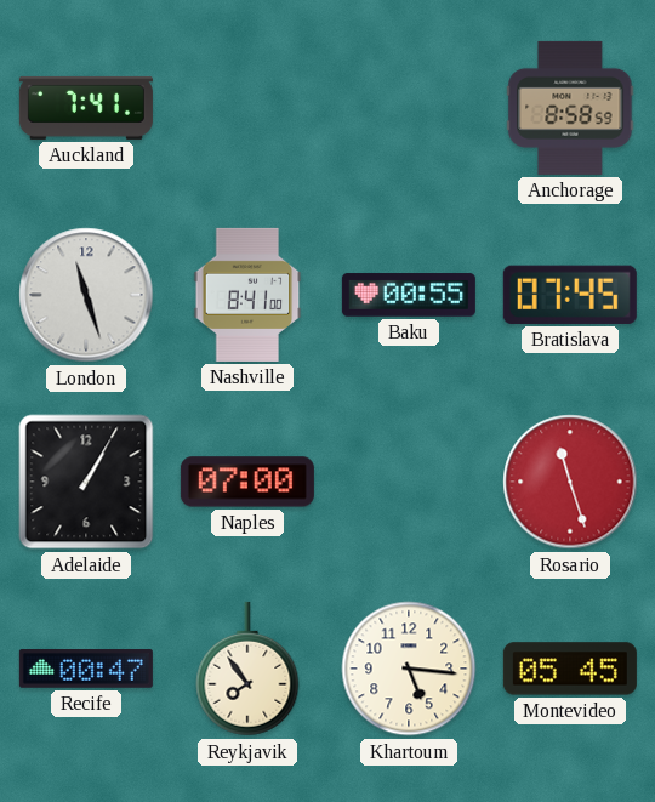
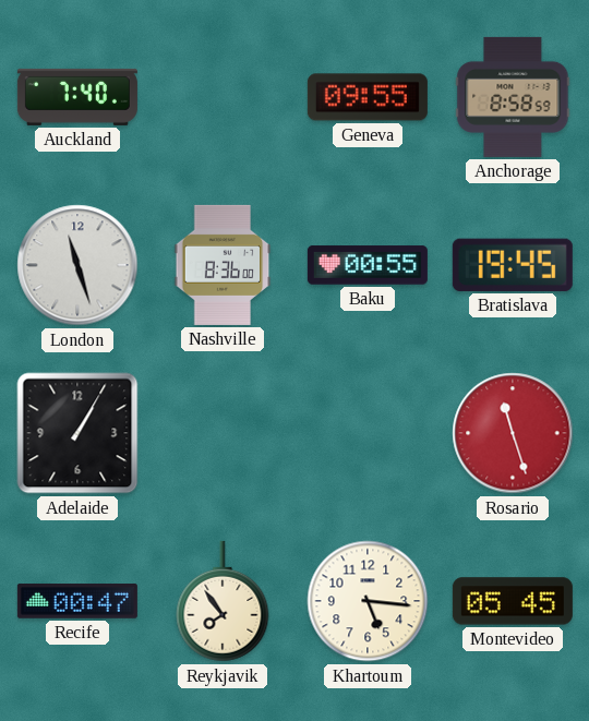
Auckland: 7:41 -> 7:40
Geneva: none -> 09:55
Nashville: 8:41 -> 8:36
Bratislava: 07:45 -> 19:45
Naples: 07:00 -> none
